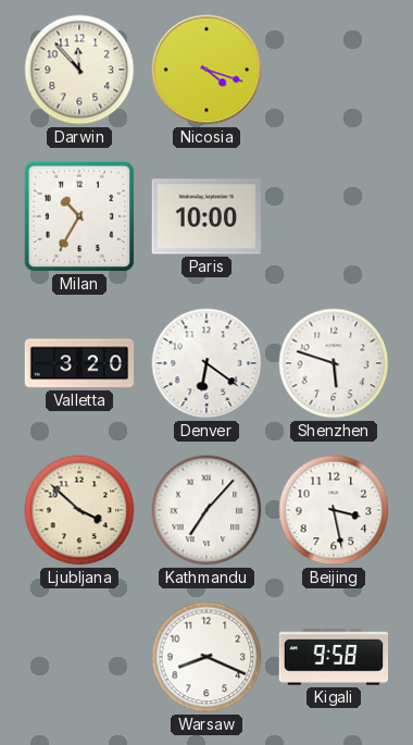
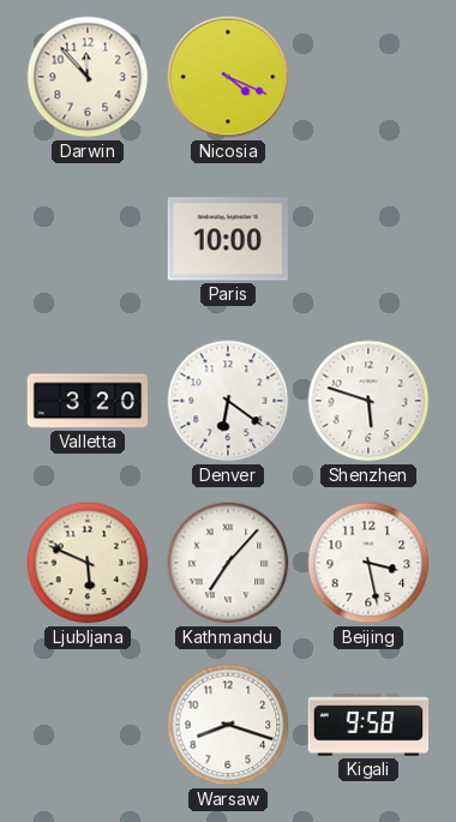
Nicosia: 4:18 -> 4:19
Milan: 10:35 -> none
Ljubljana: 3:52 -> 5:49
Warsaw: 8:19 -> 8:18
